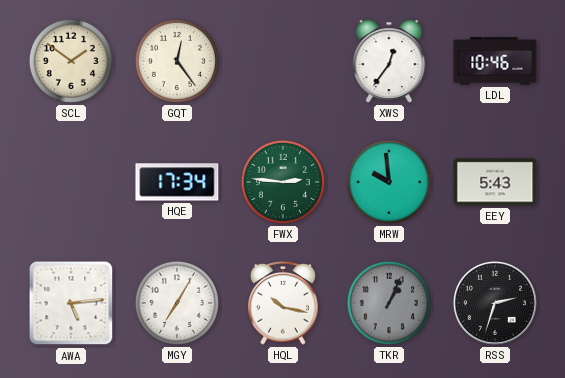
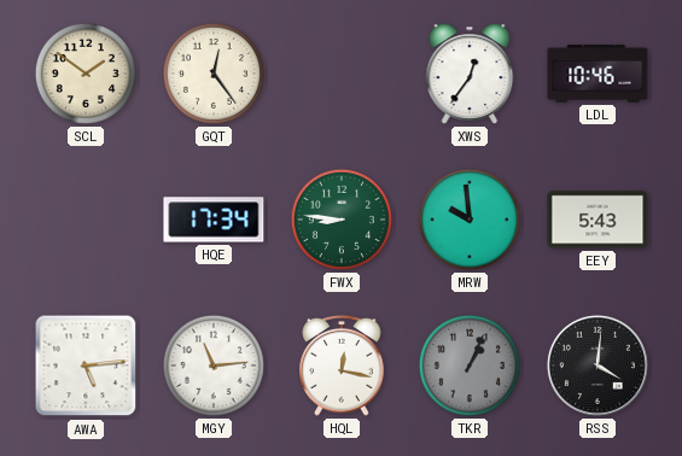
FWX: 2:46 -> 8:46
MGY: 7:05 -> 11:14
HQL: 10:17 -> 12:17
RSS: 2:33 -> 4:01
